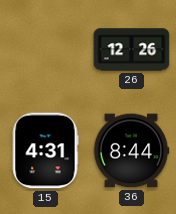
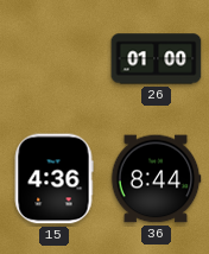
26: 12:26 -> 01:00
15: 4:31 -> 4:36
